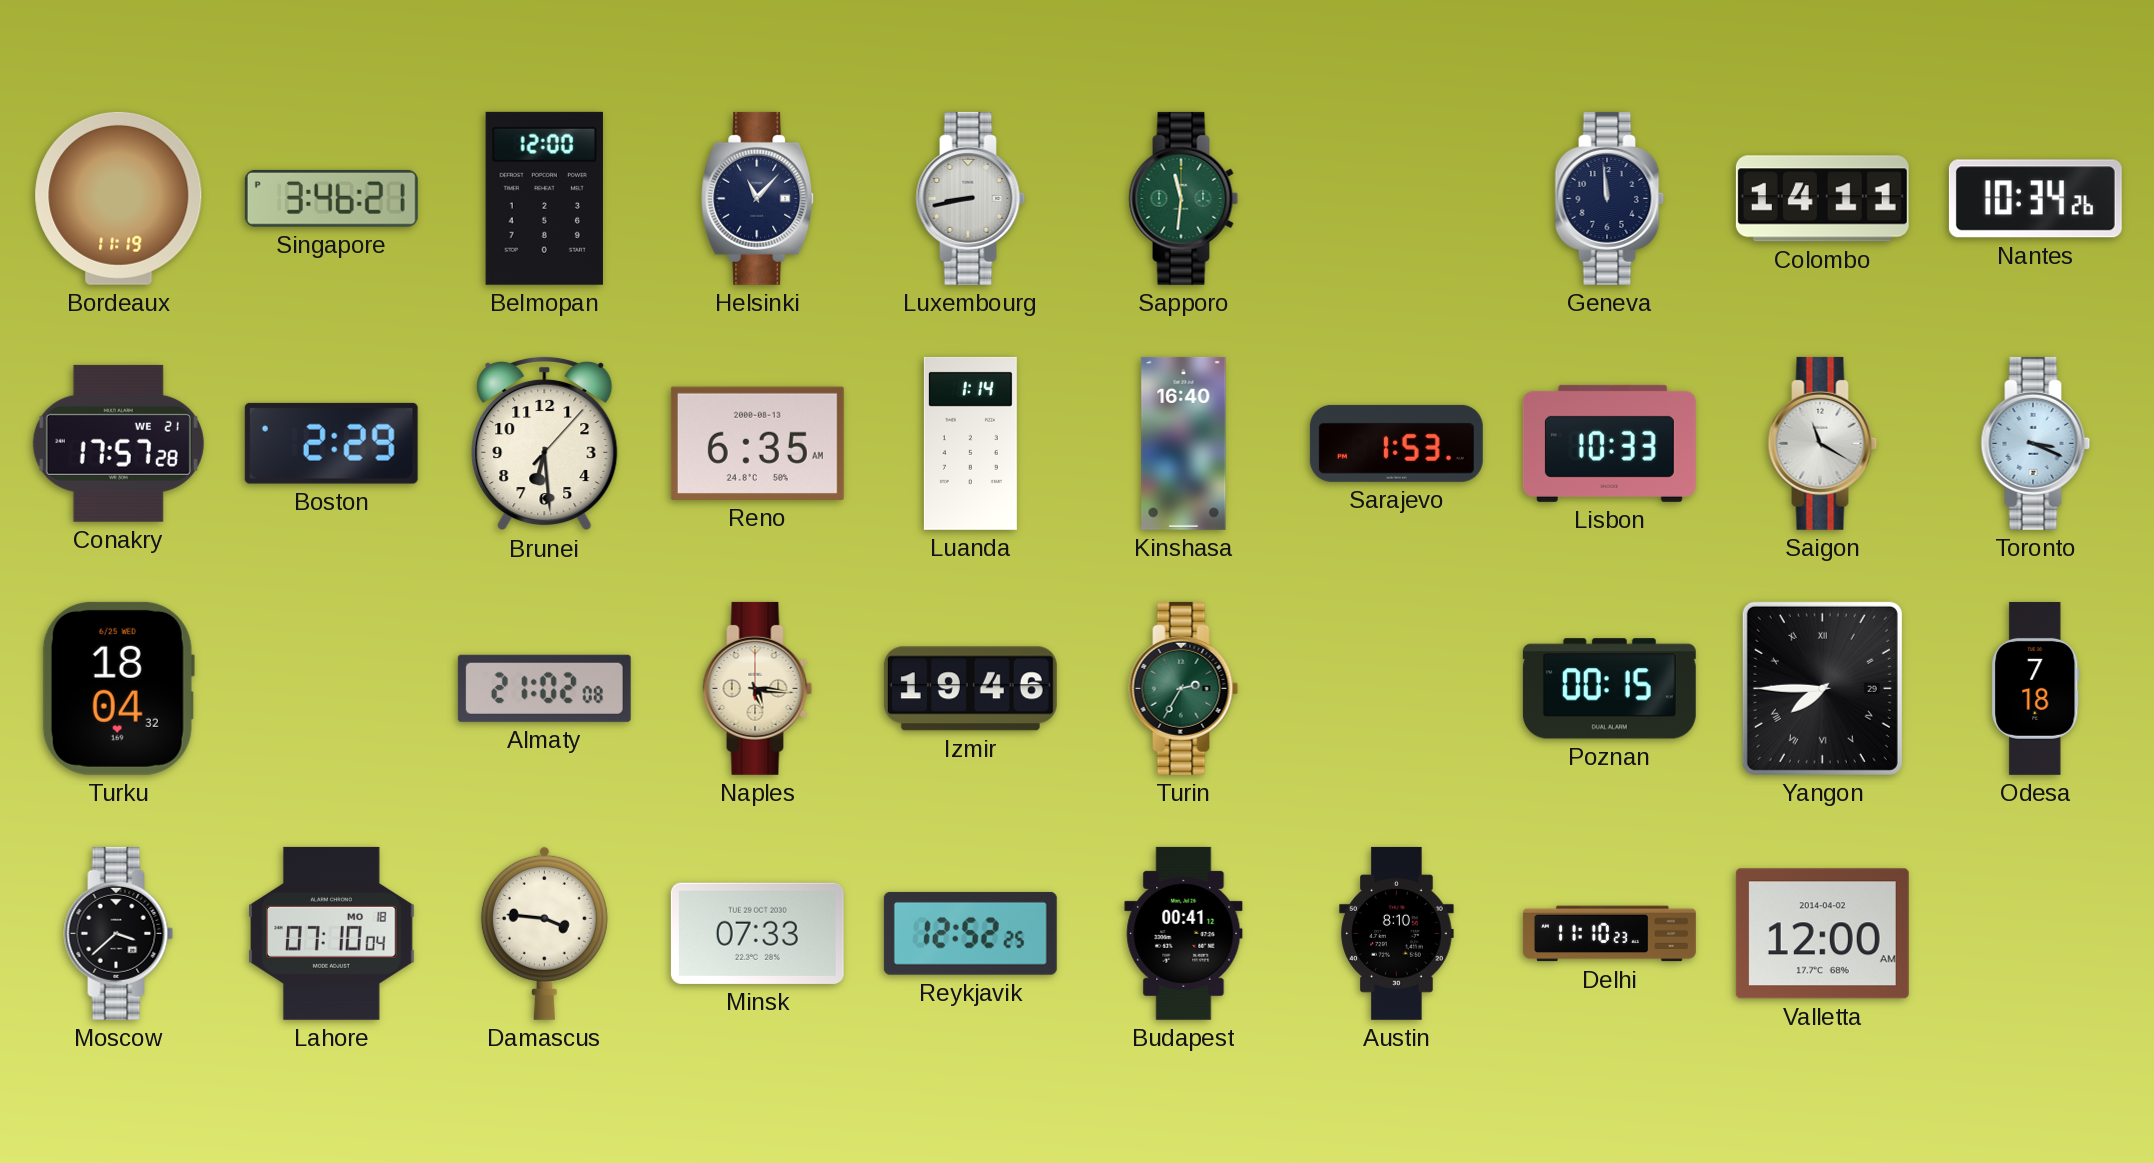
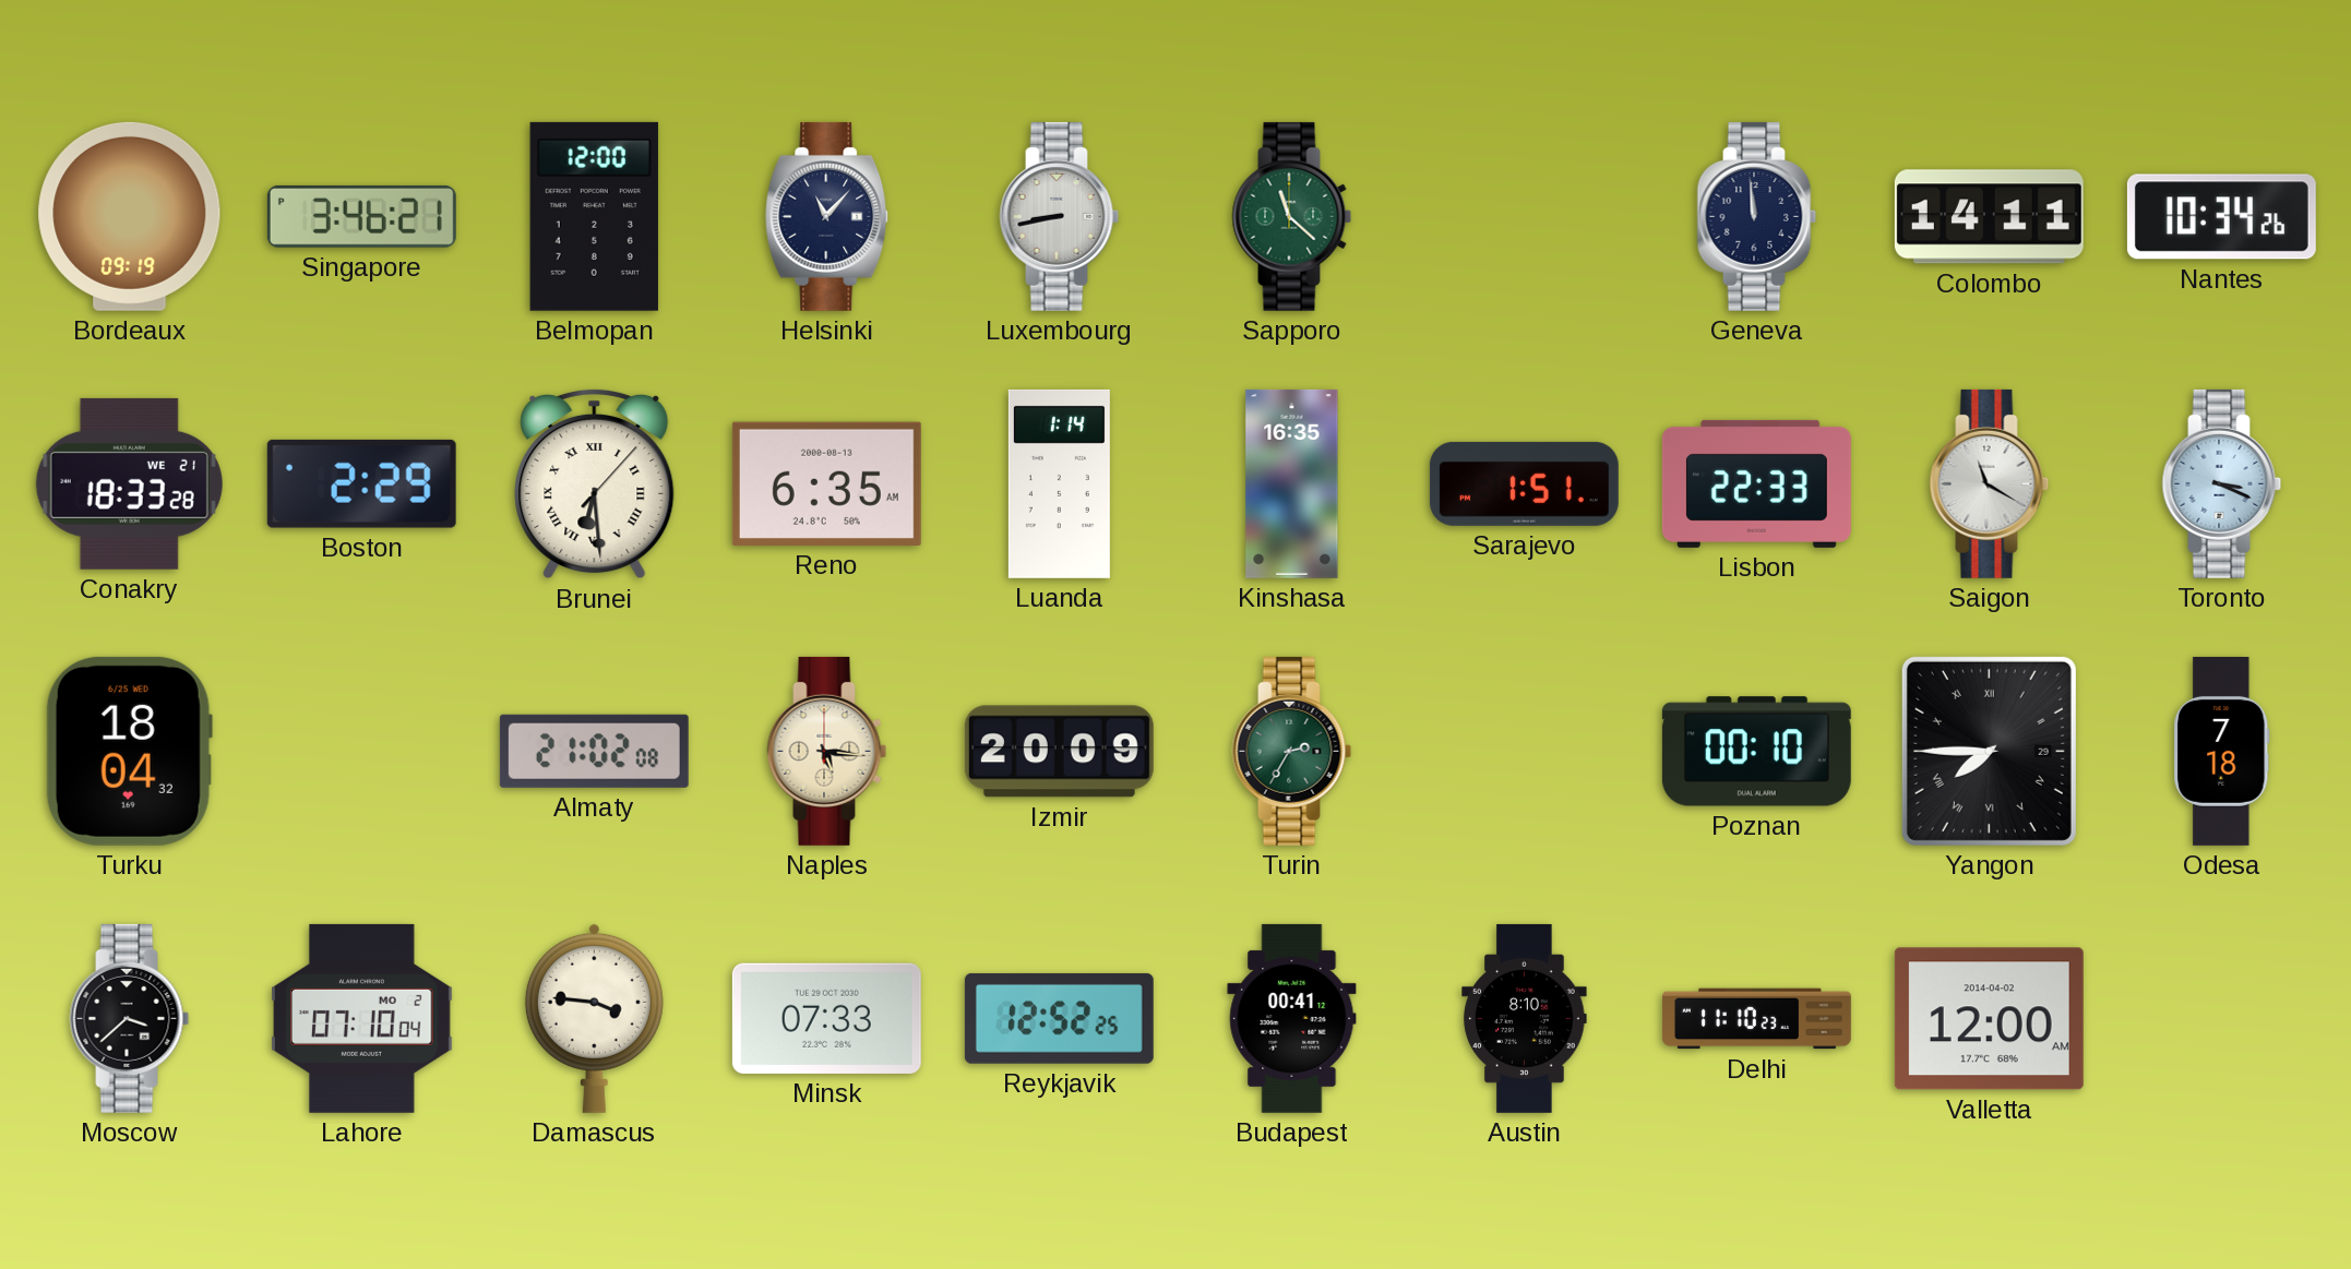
Bordeaux: 11:19 -> 09:19
Sapporo: 11:31 -> 11:22
Conakry: 17:57 -> 18:33
Brunei numerals: Arabic -> Roman
Kinshasa: 16:40 -> 16:35
Sarajevo: 1:53 -> 1:51
Lisbon: 10:33 -> 22:33
Izmir: 19:46 -> 20:09
Poznan: 00:15 -> 00:10
Lahore date: MO 18 -> MO 2
